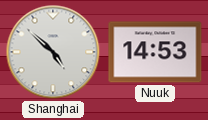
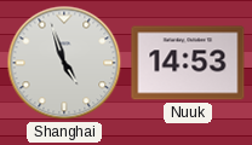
Shanghai: 4:52 -> 4:57
